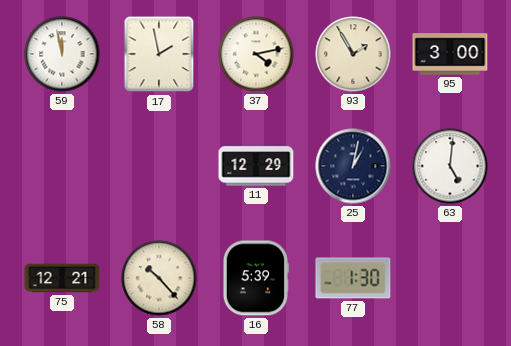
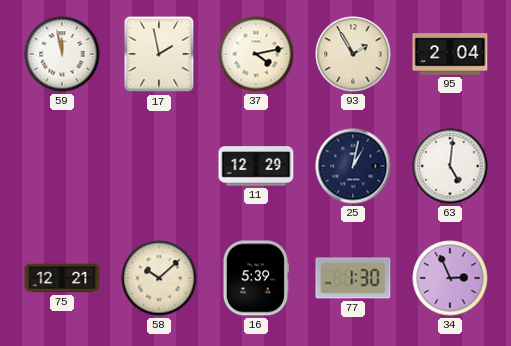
95: 3:00 -> 2:04
58: 10:23 -> 10:08
34: none -> 2:56
